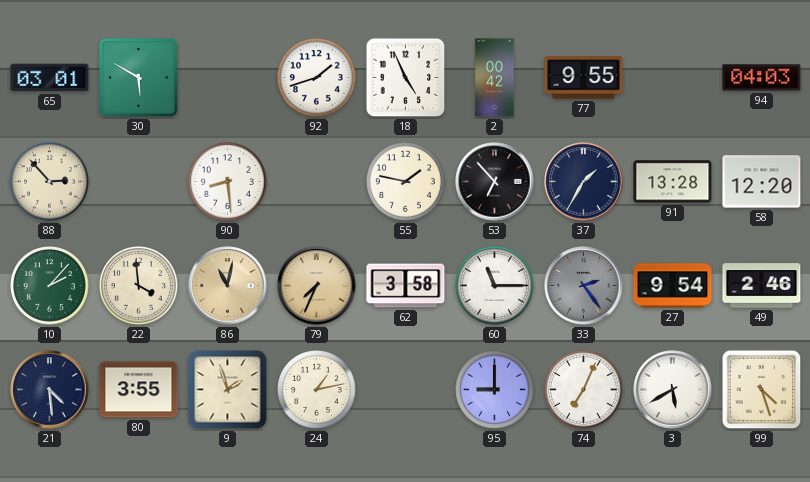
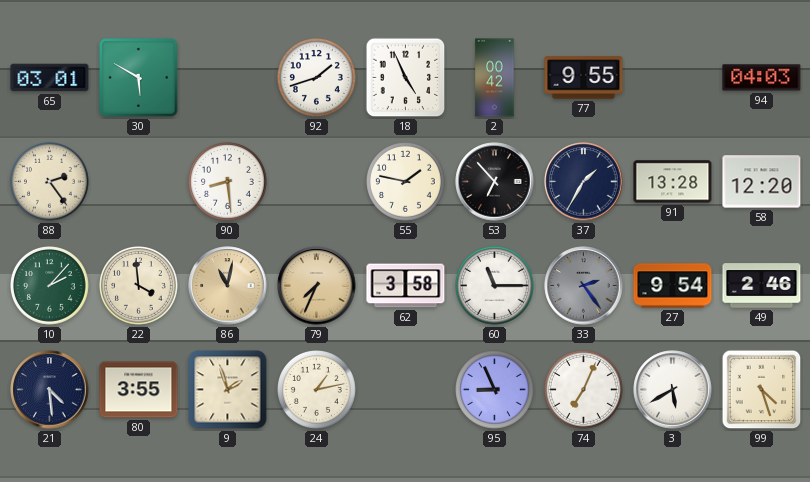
88: 2:53 -> 2:24
95: 9:00 -> 8:56
